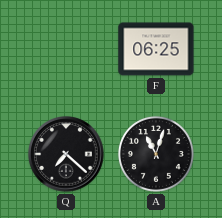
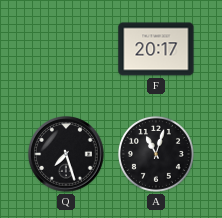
F: 06:25 -> 20:17
Q: 7:22 -> 7:27
